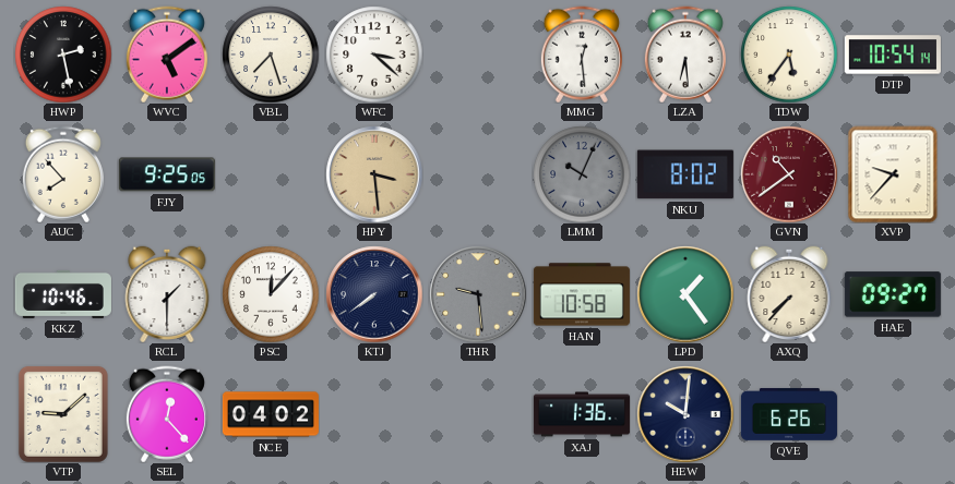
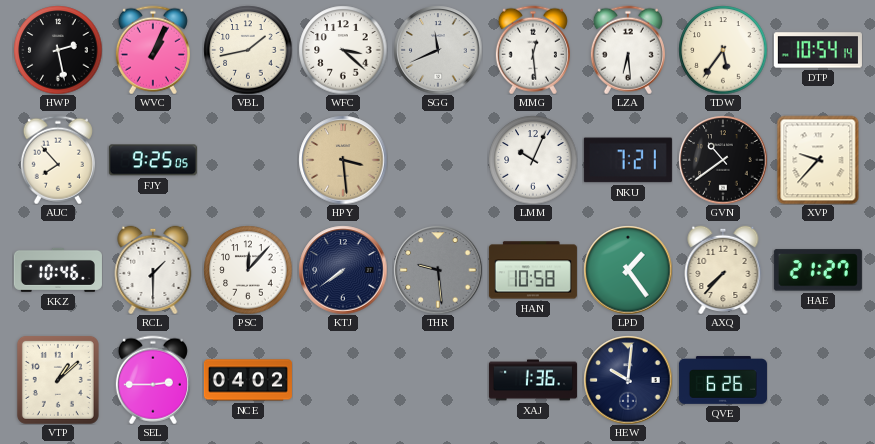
WVC: 5:09 -> 1:04
VBL: 7:27 -> 1:43
SGG: none -> 11:41
LMM dial: grey -> white
NKU: 8:02 -> 7:21
GVN dial: burgundy -> black
HAE: 09:27 -> 21:27
VTP: 9:08 -> 1:08
SEL: 12:23 -> 2:45
